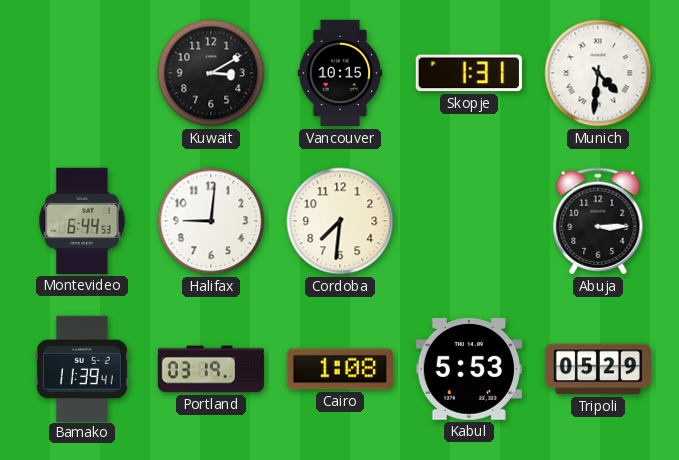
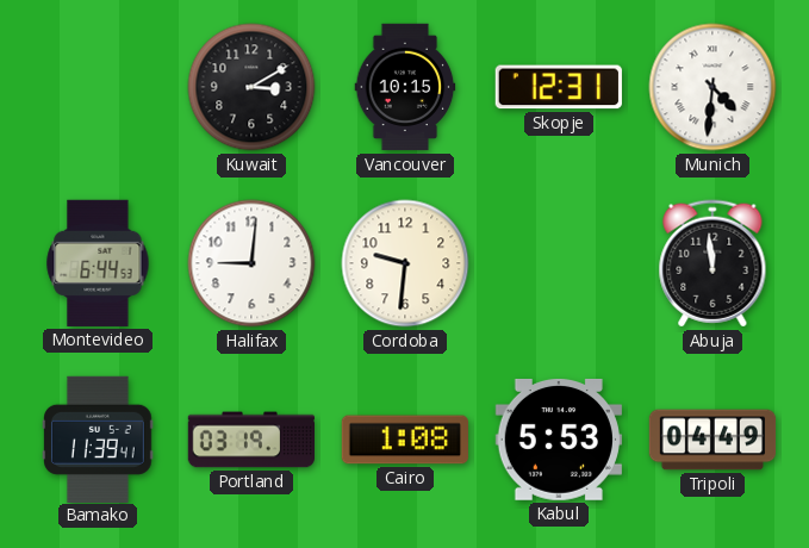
Skopje: 1:31 -> 12:31
Cordoba: 7:31 -> 9:31
Abuja: 3:15 -> 11:59
Tripoli: 05:29 -> 04:49
